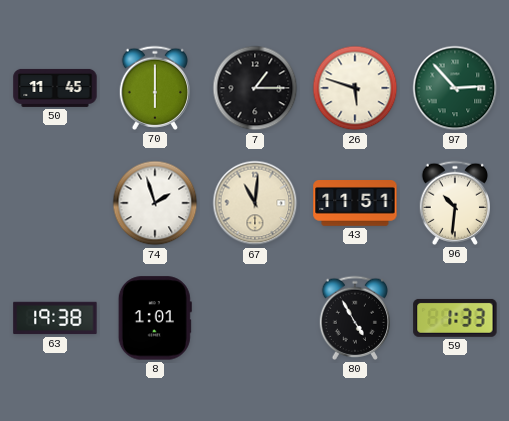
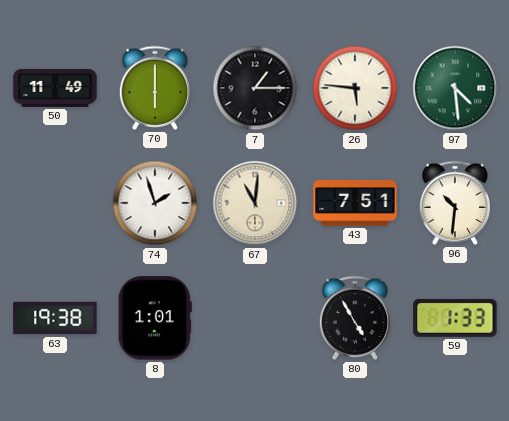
50: 11:45 -> 11:49
26: 5:48 -> 5:46
97: 2:53 -> 4:29
43: 11:51 -> 7:51
